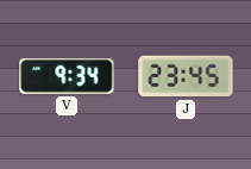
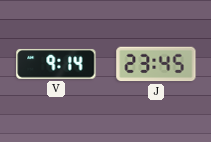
V: 9:34 -> 9:14
